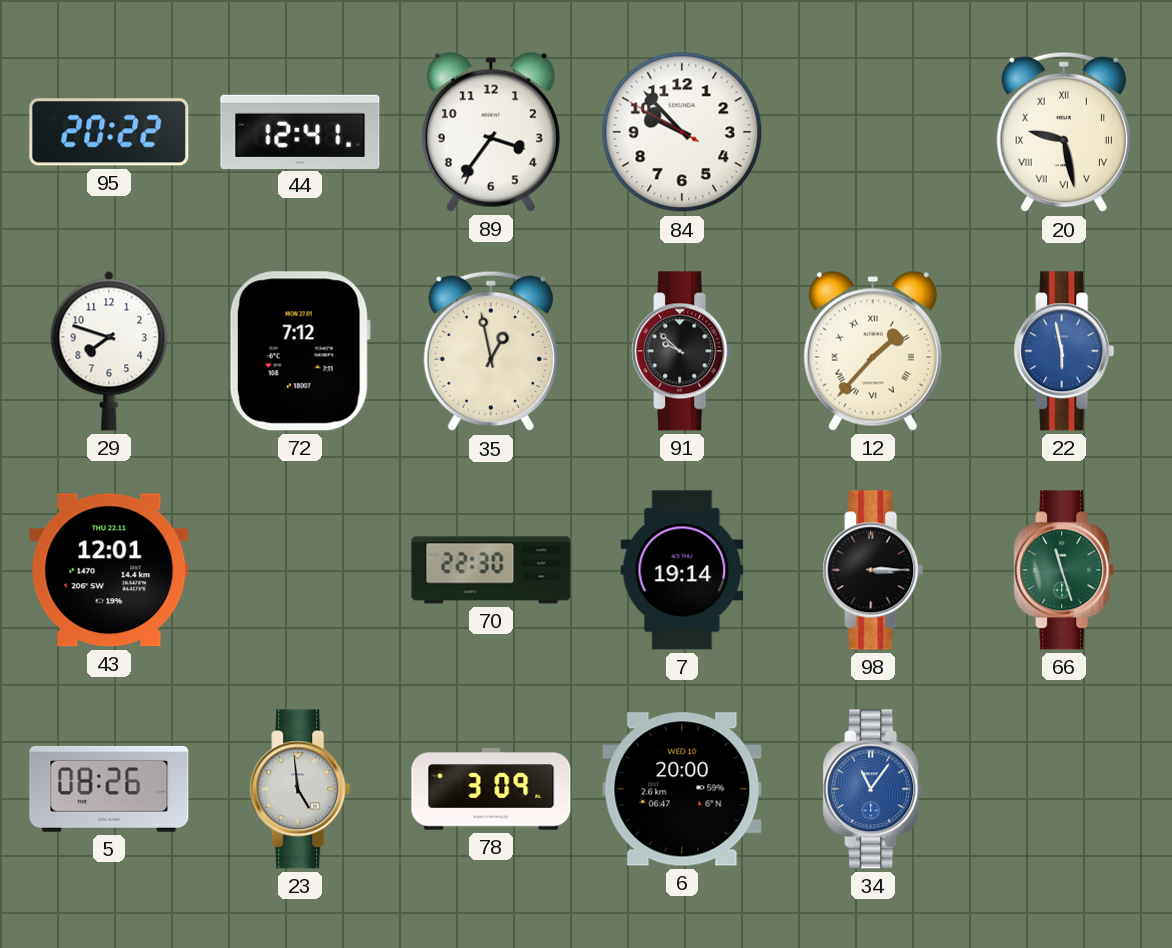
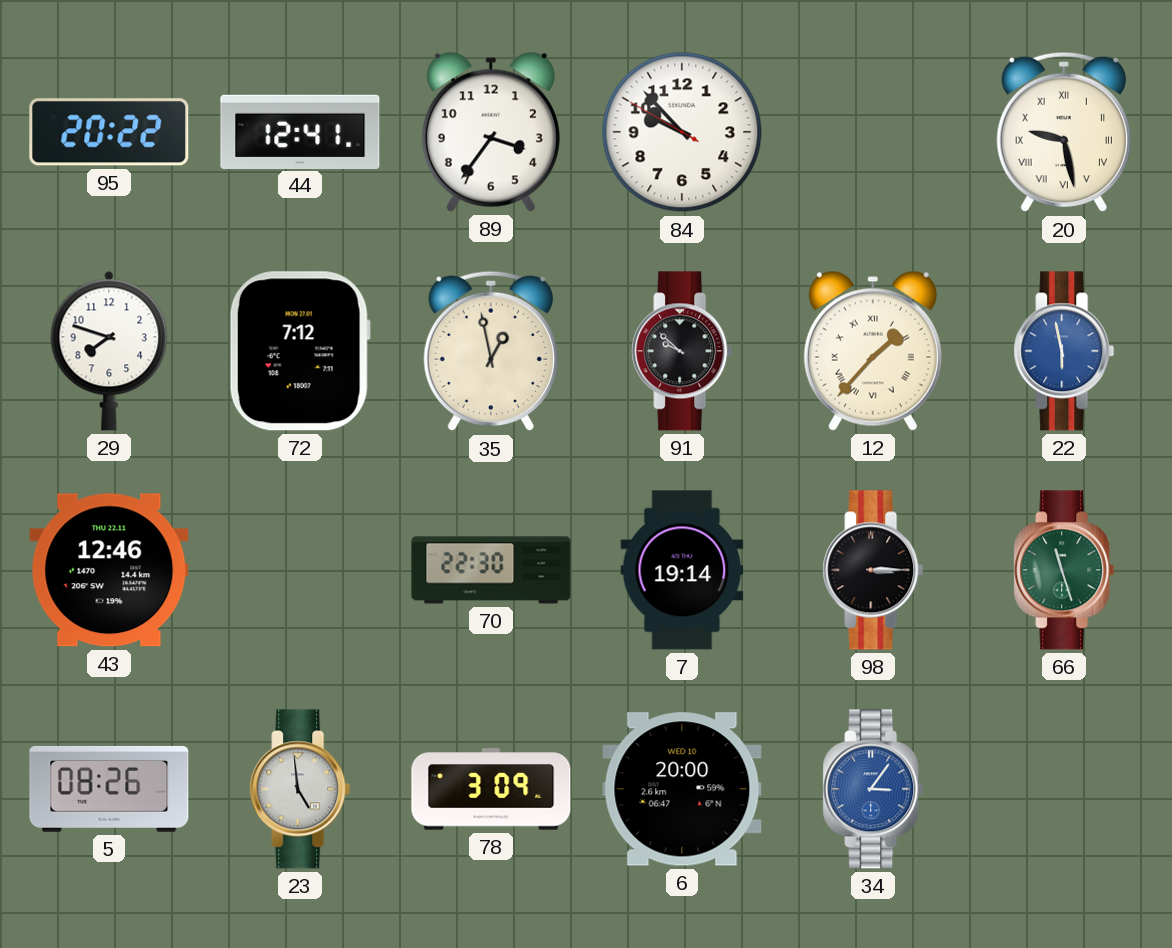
43: 12:01 -> 12:46
34: 11:06 -> 3:06
